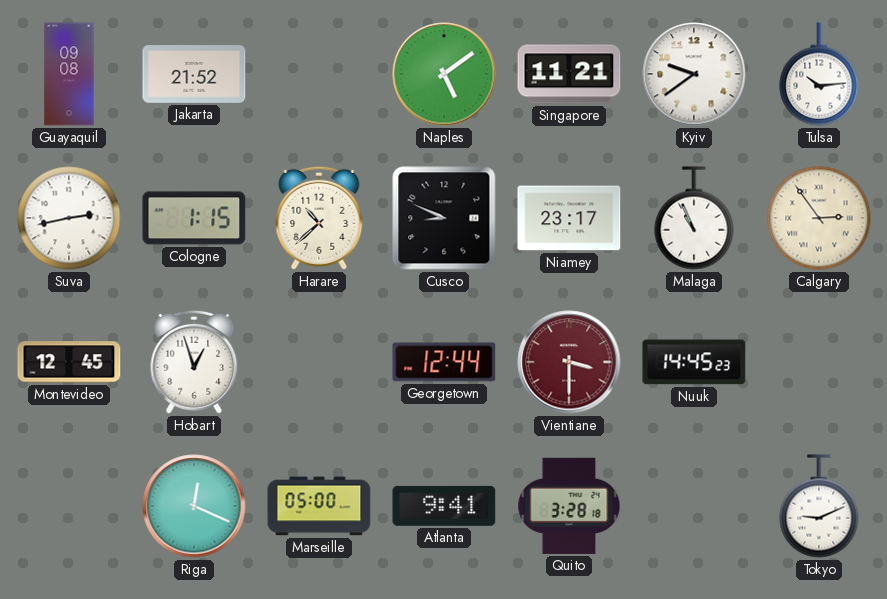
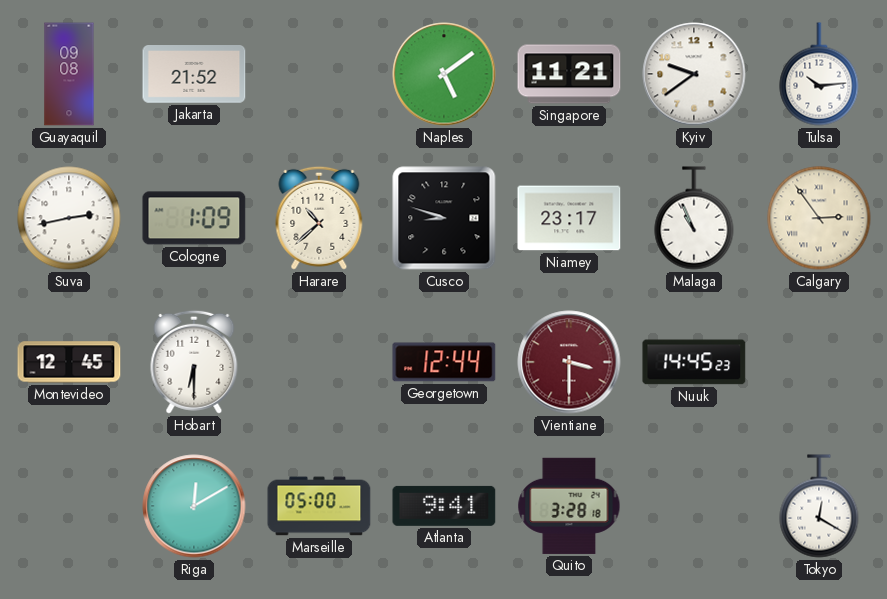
Cologne: 1:15 -> 1:09
Cusco: 8:49 -> 8:48
Hobart: 12:57 -> 6:30
Riga: 12:19 -> 12:10
Tokyo: 9:11 -> 12:20
